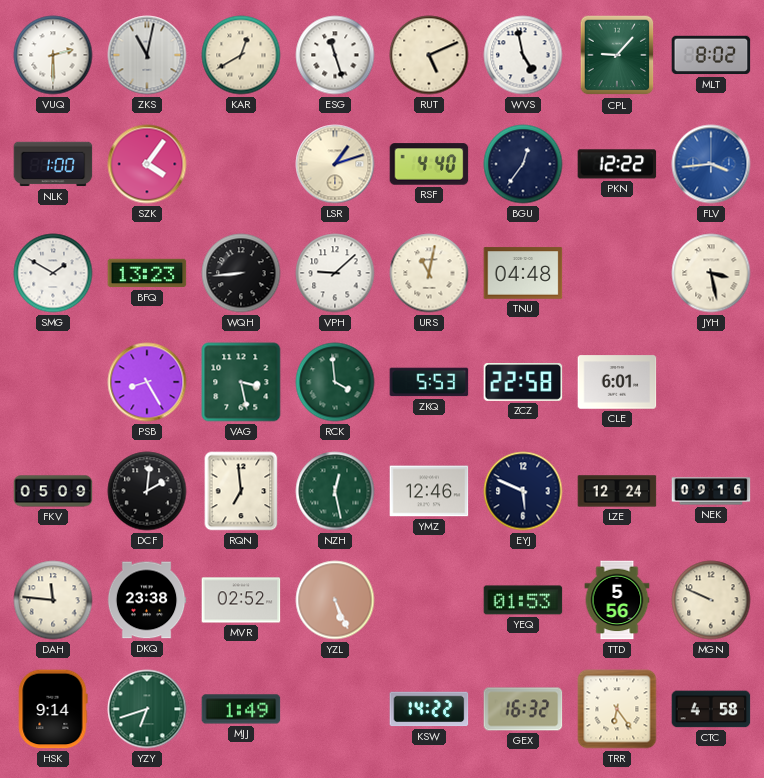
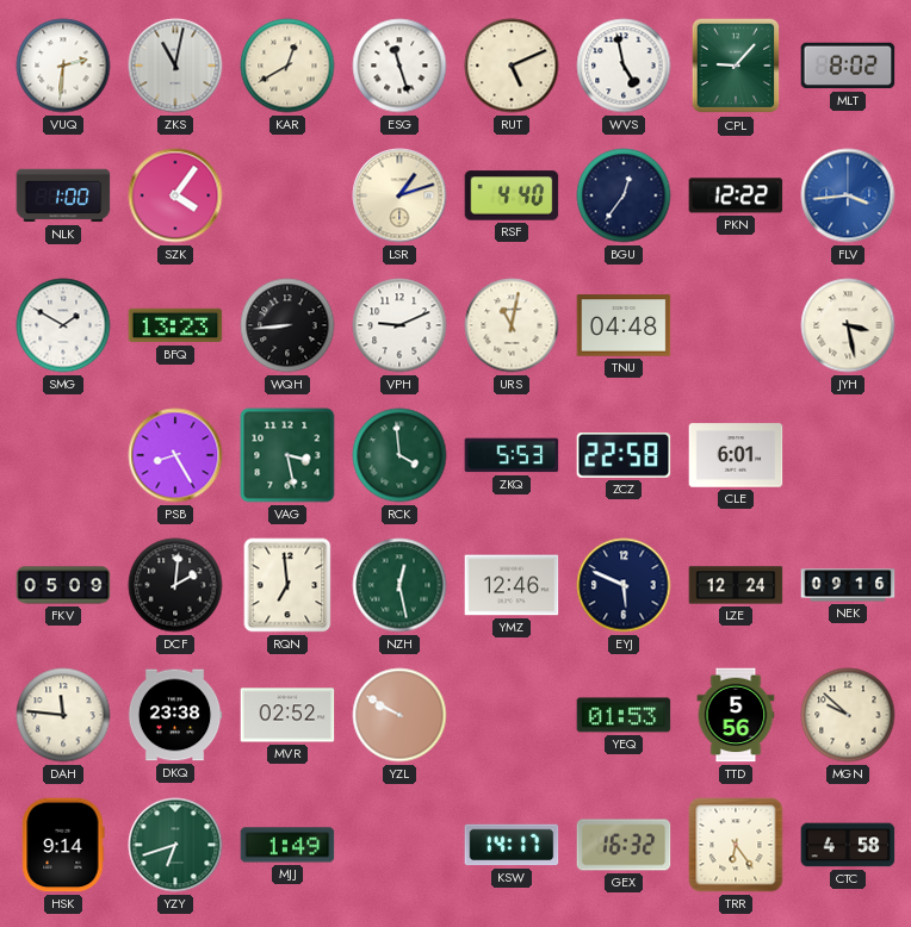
VUQ: 2:30 -> 2:31
VPH: 9:08 -> 9:11
YZL: 5:26 -> 9:50
MGN: 9:49 -> 9:52
KSW: 14:22 -> 14:17
